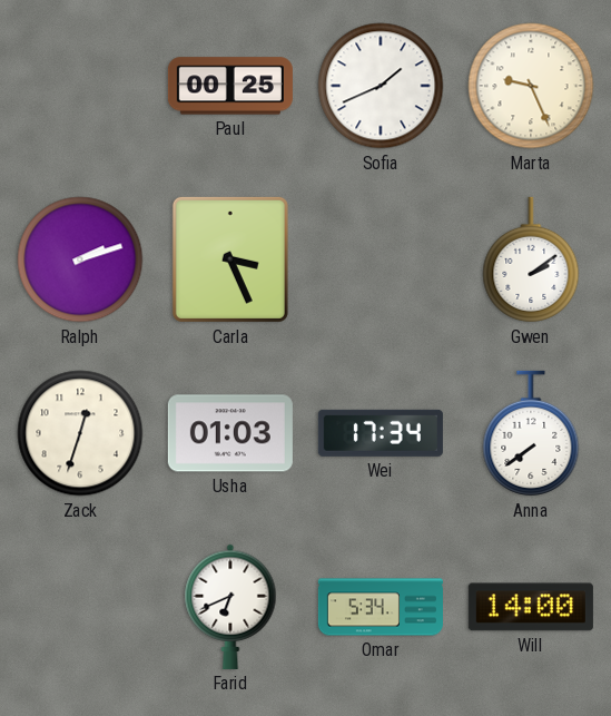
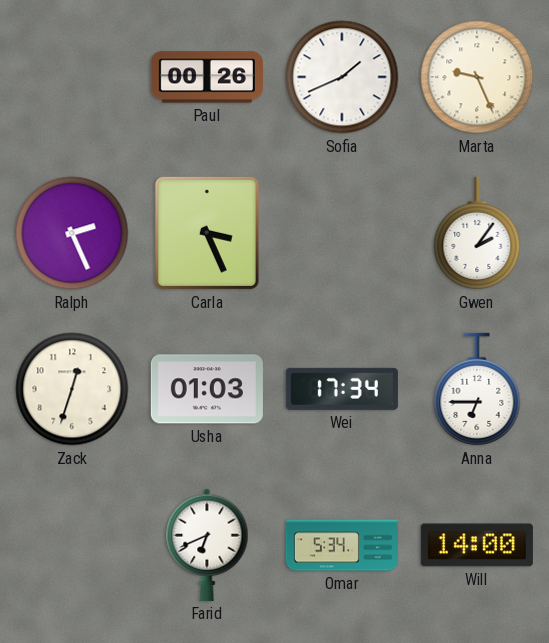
Paul: 00:25 -> 00:26
Ralph: 2:12 -> 2:26
Gwen: 2:09 -> 2:06
Anna: 7:39 -> 6:45
